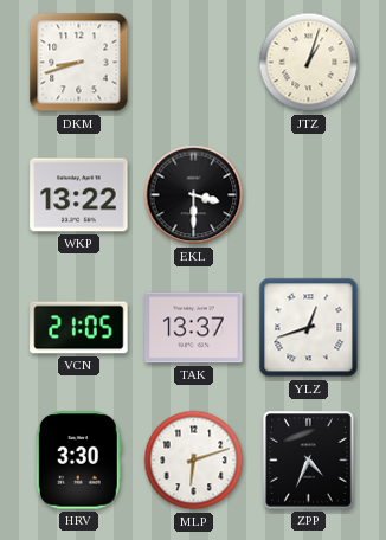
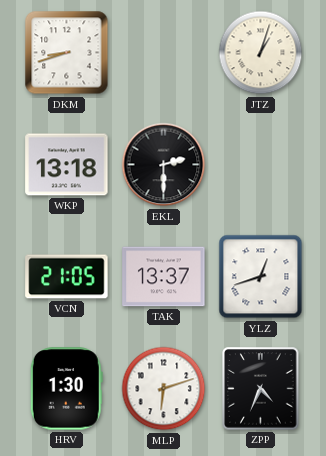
WKP: 13:22 -> 13:18
EKL: 3:30 -> 2:30
HRV: 3:30 -> 1:30
